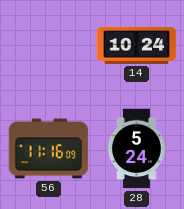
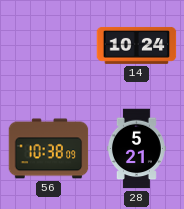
56: 11:16 -> 10:38
28: 5:24 -> 5:21
